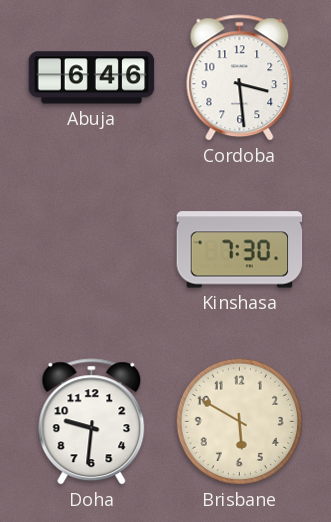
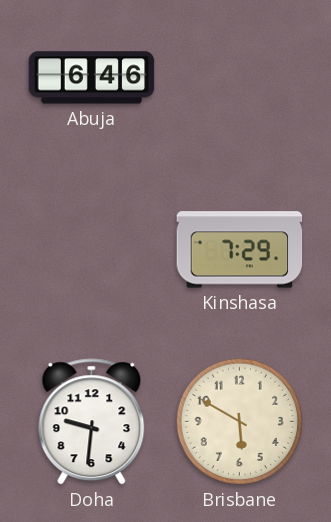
Cordoba: 3:29 -> none
Kinshasa: 7:30 -> 7:29
